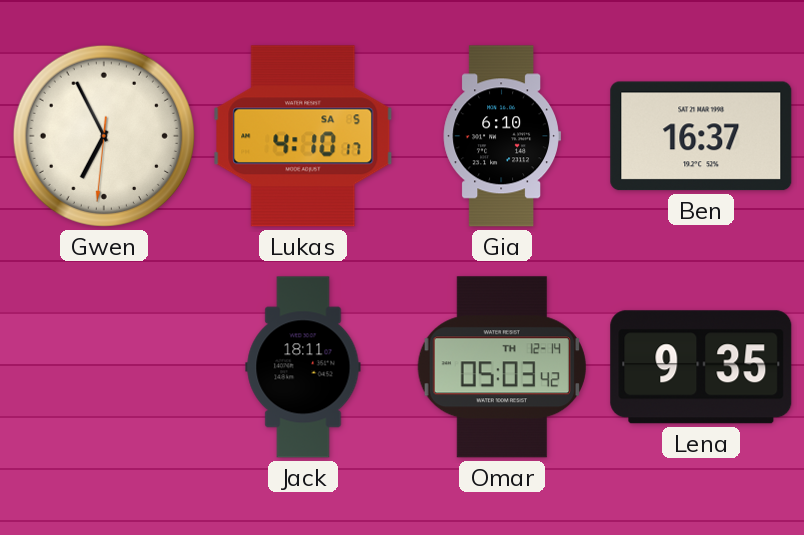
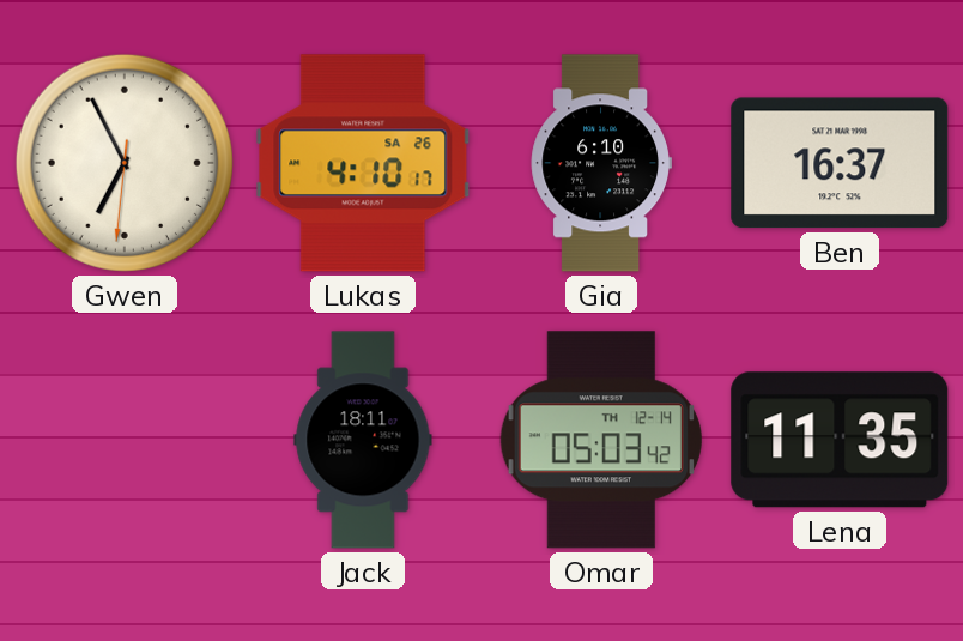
Lukas date: SA 5 -> SA 26
Lena: 9:35 -> 11:35
